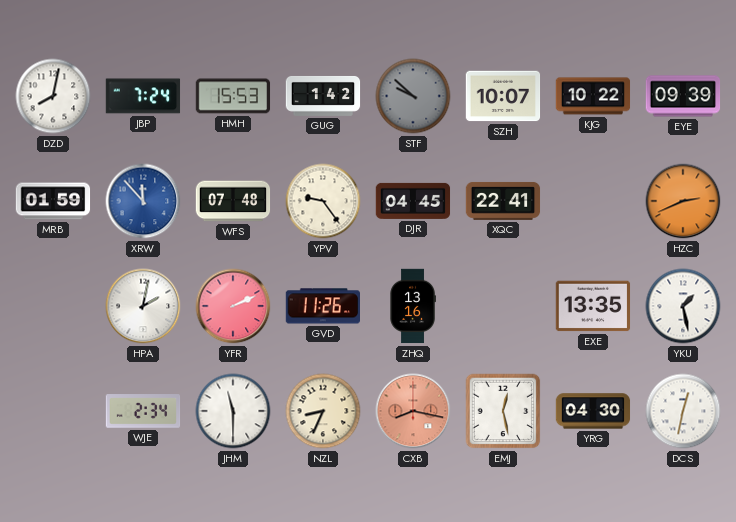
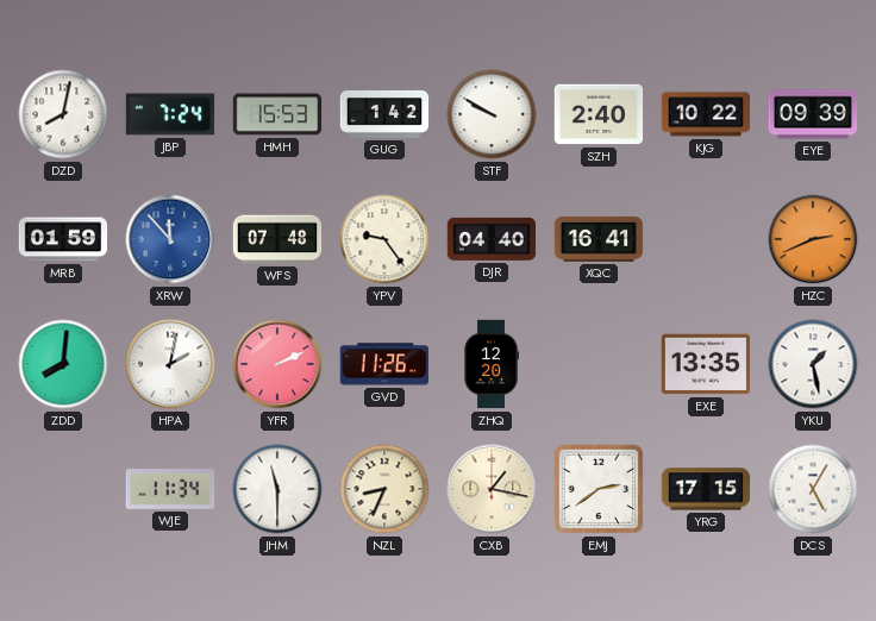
STF: 9:52 -> 9:50
STF dial: grey -> white
SZH: 10:07 -> 2:40
DJR: 04:45 -> 04:40
XQC: 22:41 -> 16:41
ZDD: none -> 8:01
ZHQ: 13:16 -> 12:20
WJE: 2:34 -> 11:34
CXB: 8:17 -> 1:17
CXB dial: salmon -> cream
EMJ: 12:28 -> 2:39
YRG: 04:30 -> 17:15
DCS: 12:32 -> 5:05
